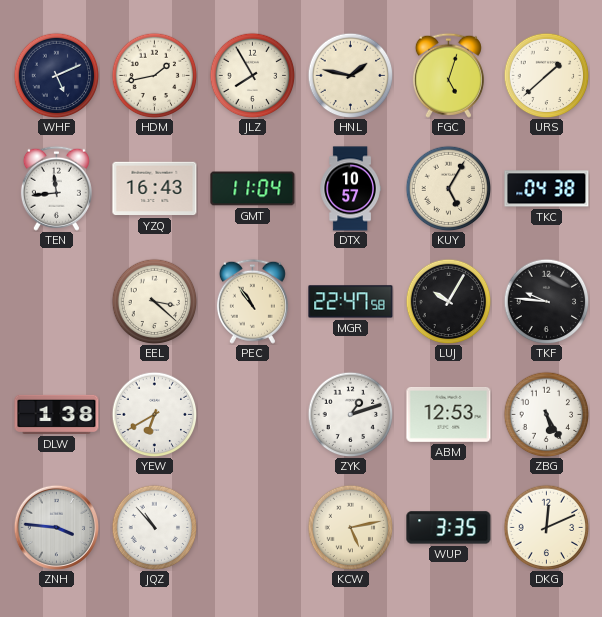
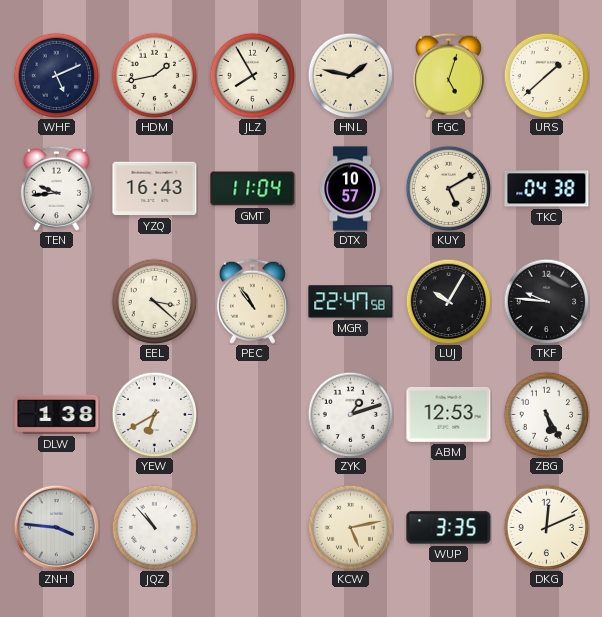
TEN: 11:44 -> 9:44
KUY: 5:05 -> 5:10
